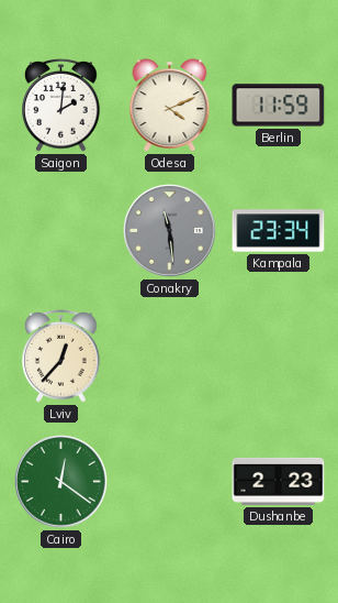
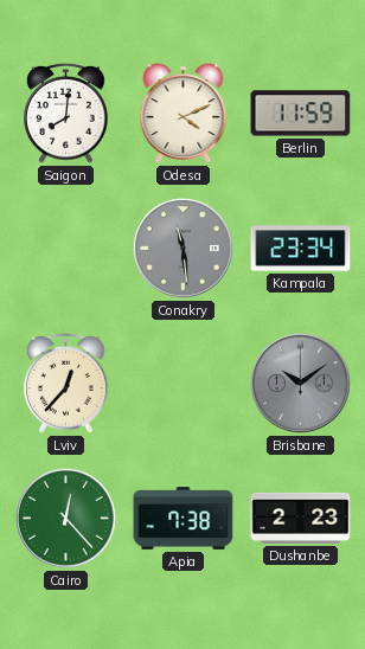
Saigon: 2:01 -> 8:01
Brisbane: none -> 10:09
Cairo: 12:21 -> 12:23
Apia: none -> 7:38
